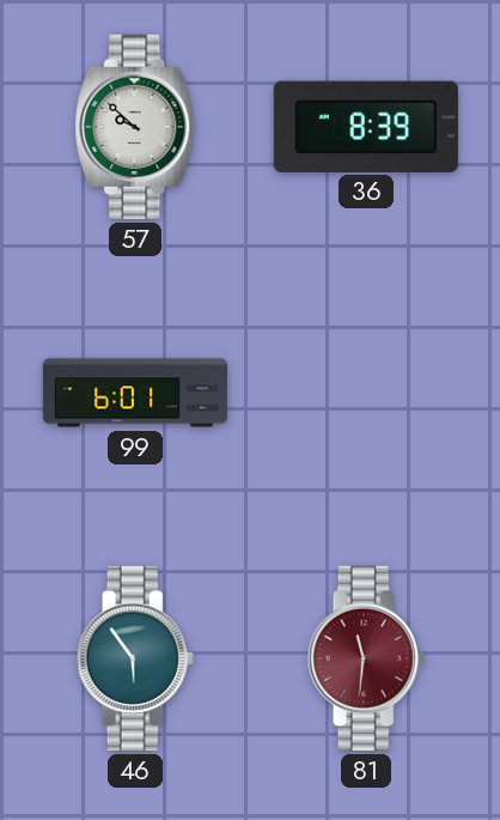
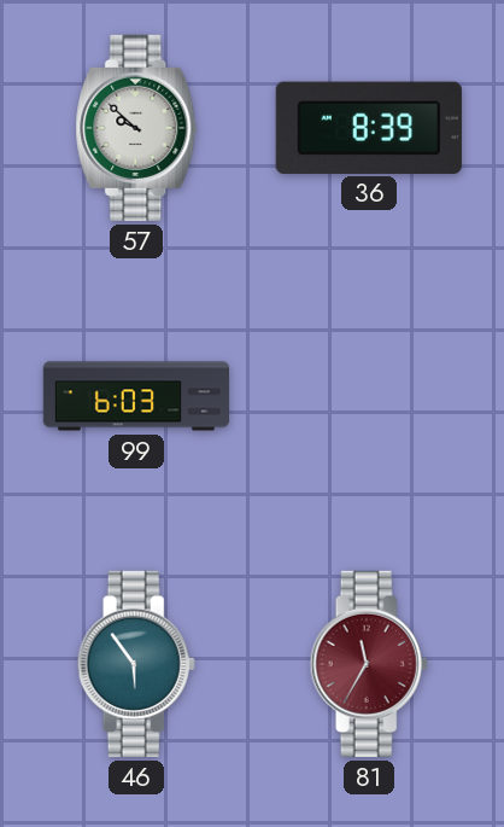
99: 6:01 -> 6:03
81: 11:31 -> 11:35
